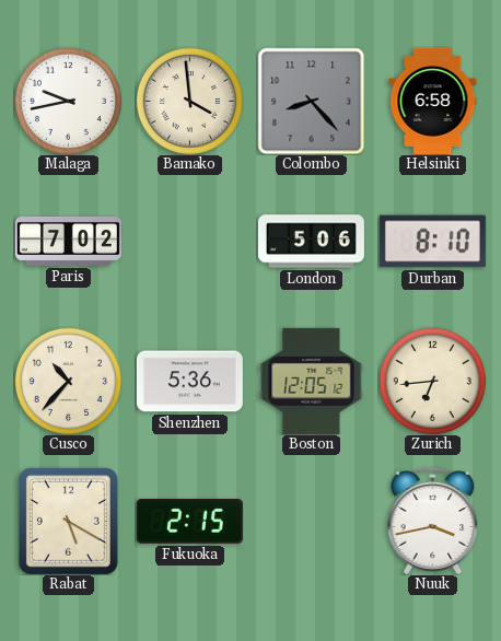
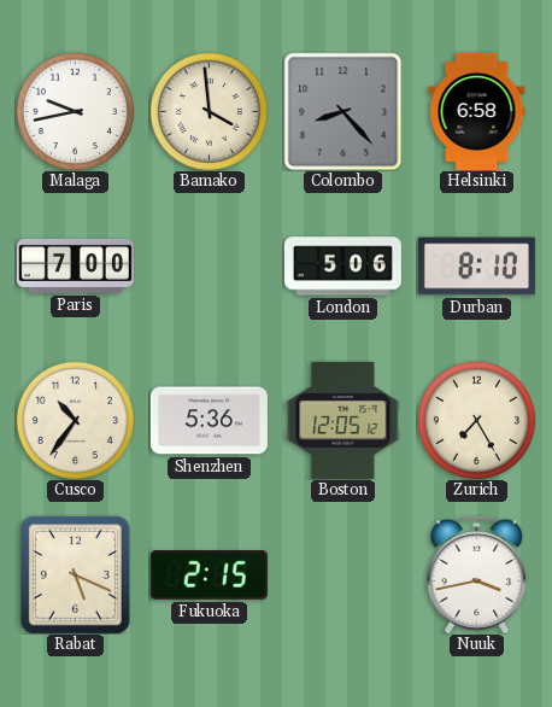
Paris: 7:02 -> 7:00
Cusco: 10:37 -> 10:36
Zurich: 6:44 -> 7:25
Rabat: 5:20 -> 5:19
